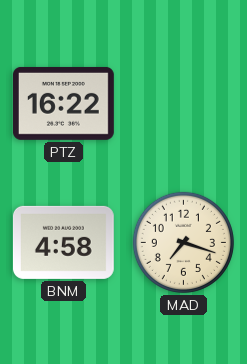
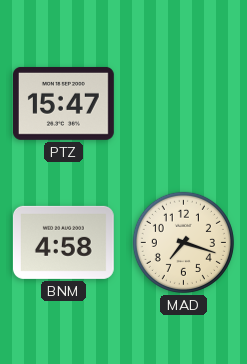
PTZ: 16:22 -> 15:47
